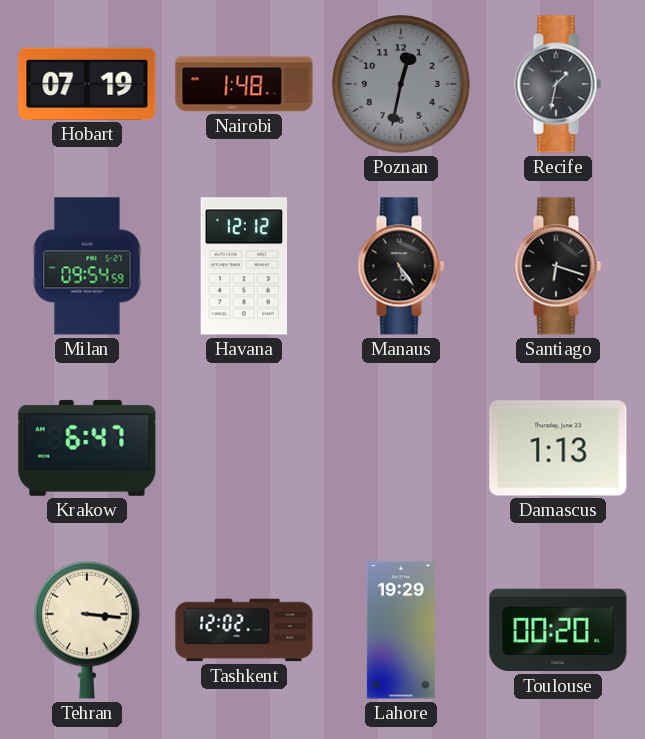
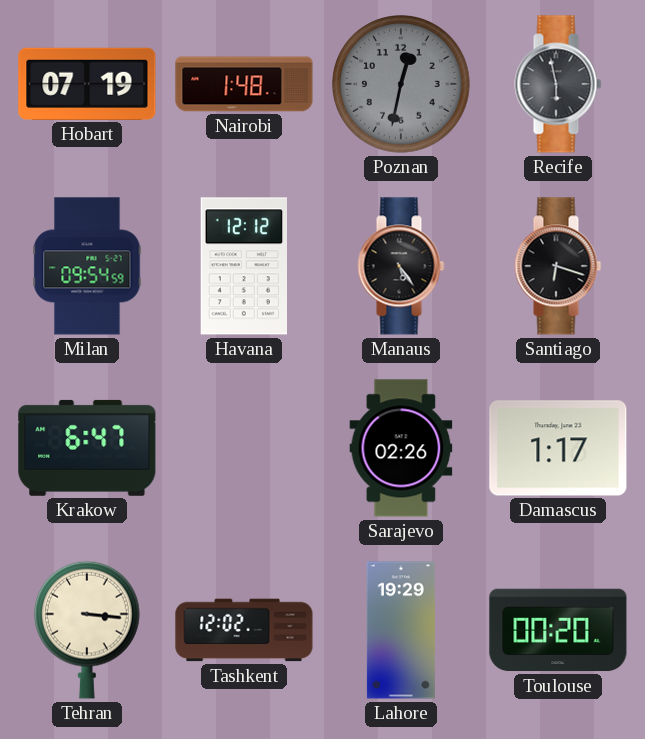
Recife: 1:32 -> 5:58
Sarajevo: none -> 02:26
Damascus: 1:13 -> 1:17
